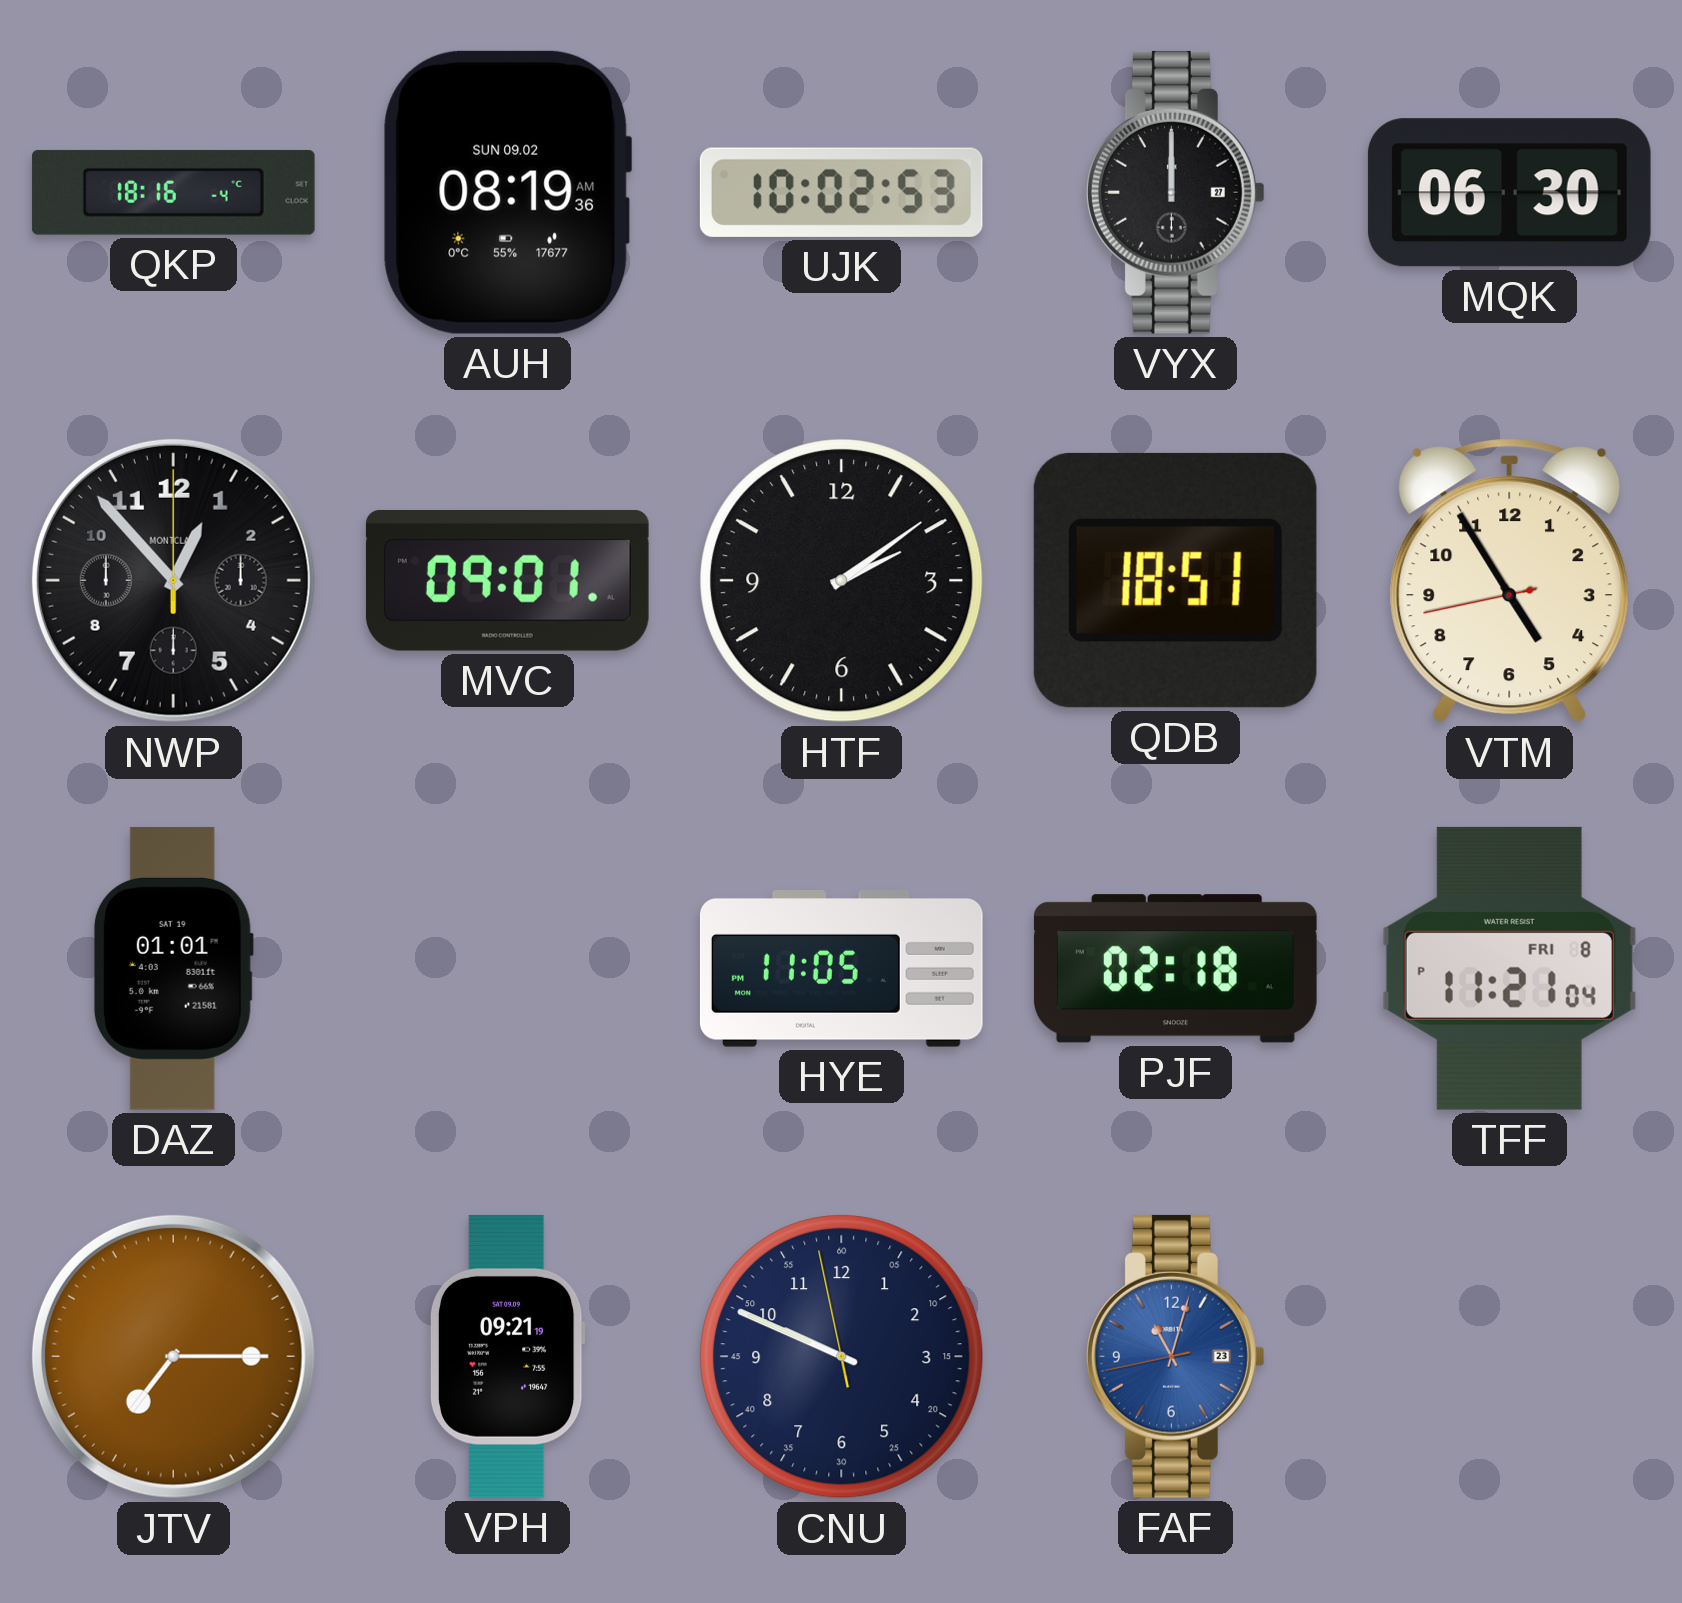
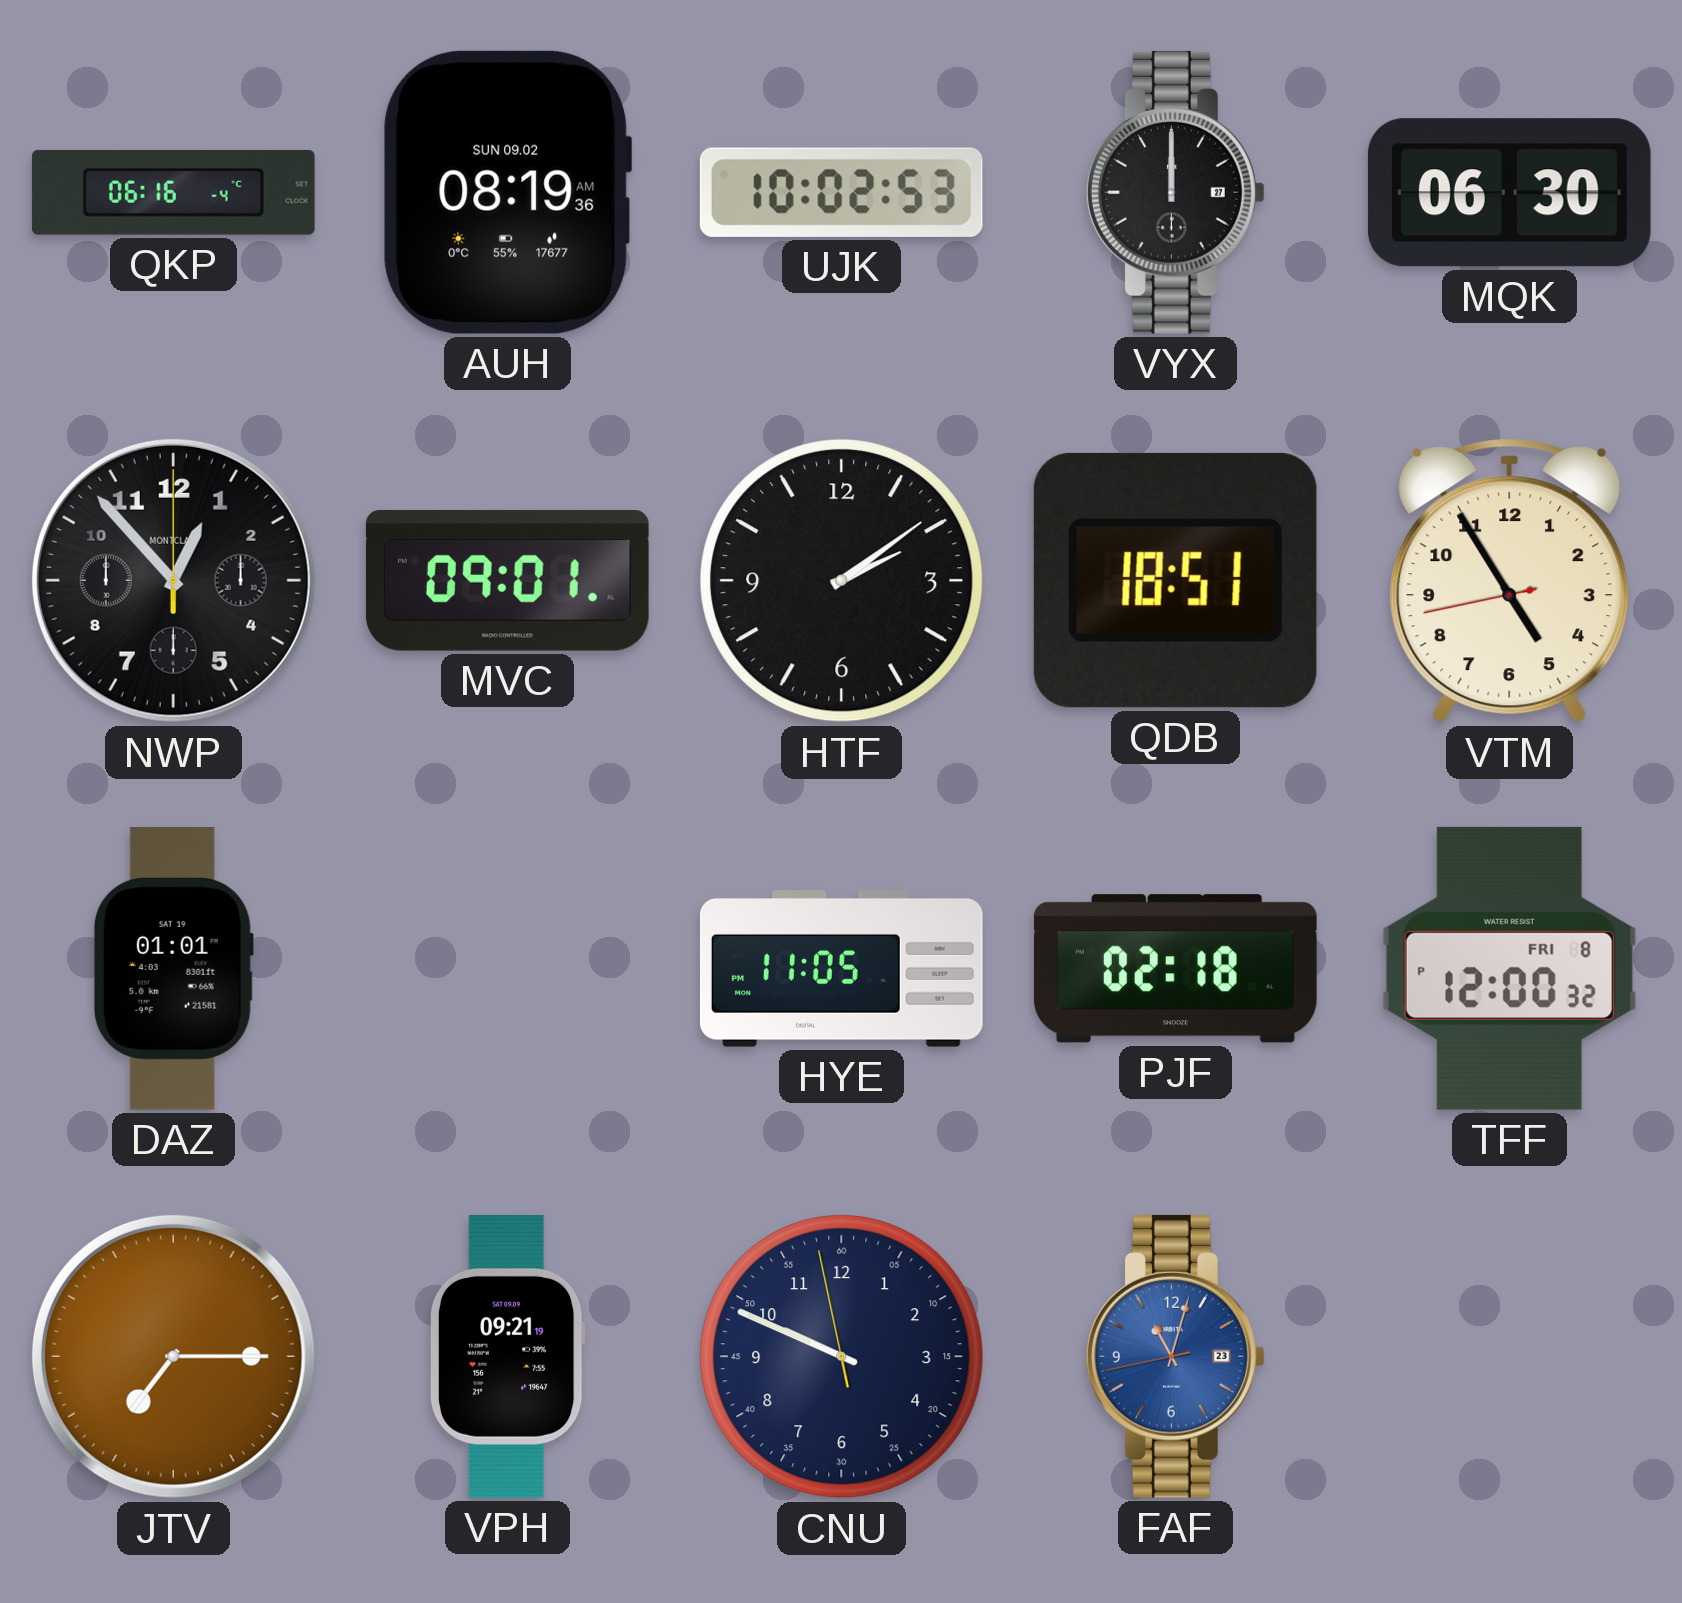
QKP: 18:16 -> 06:16
TFF: 11:21 -> 12:00
